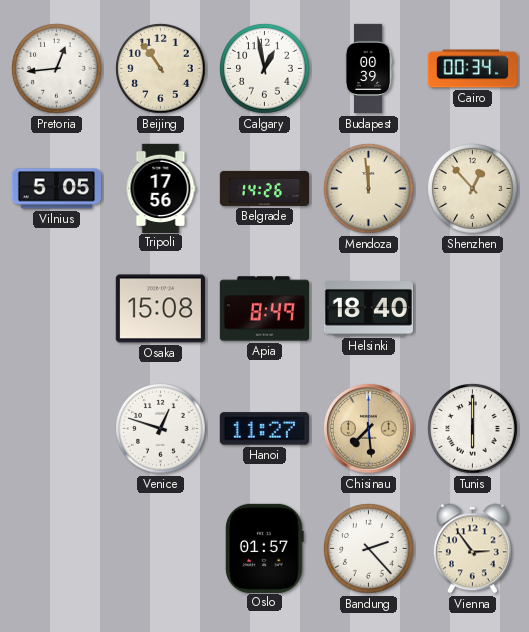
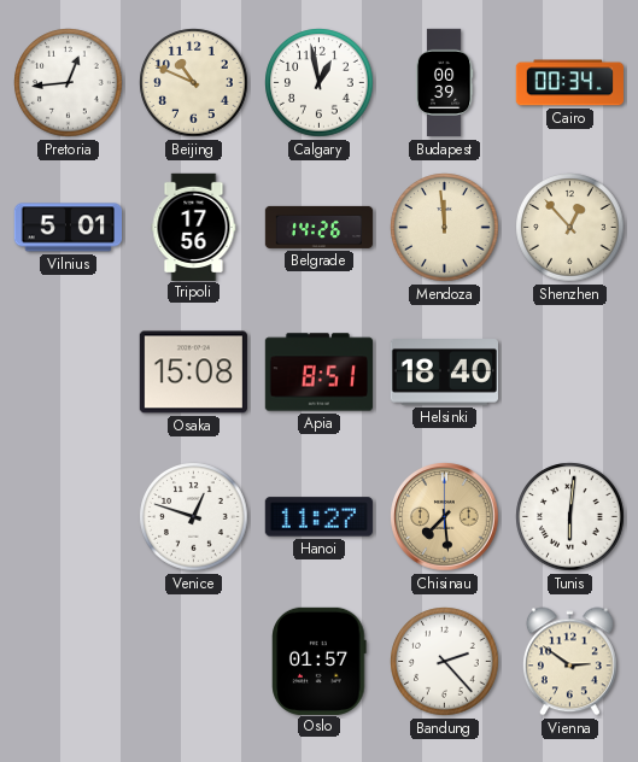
Beijing: 10:54 -> 10:49
Vilnius: 5:05 -> 5:01
Apia: 8:49 -> 8:51
Tunis: 6:00 -> 6:01
Vienna: 2:54 -> 2:51
